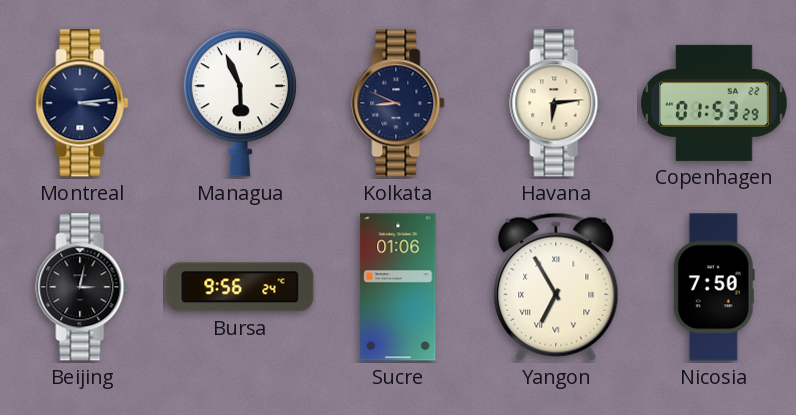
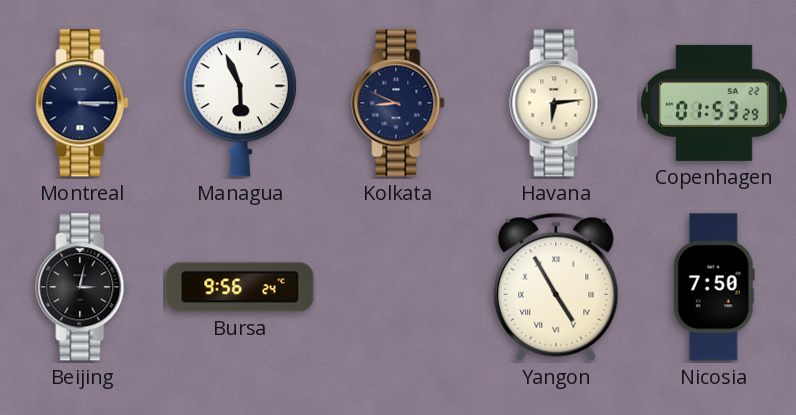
Montreal: 3:14 -> 3:15
Sucre: 01:06 -> none
Yangon: 6:55 -> 4:55
